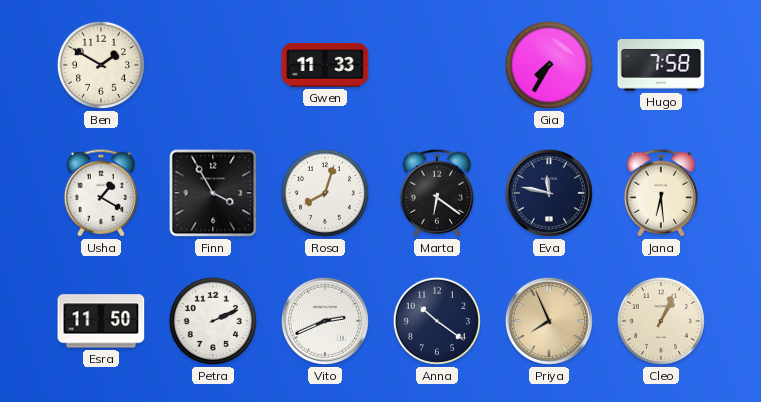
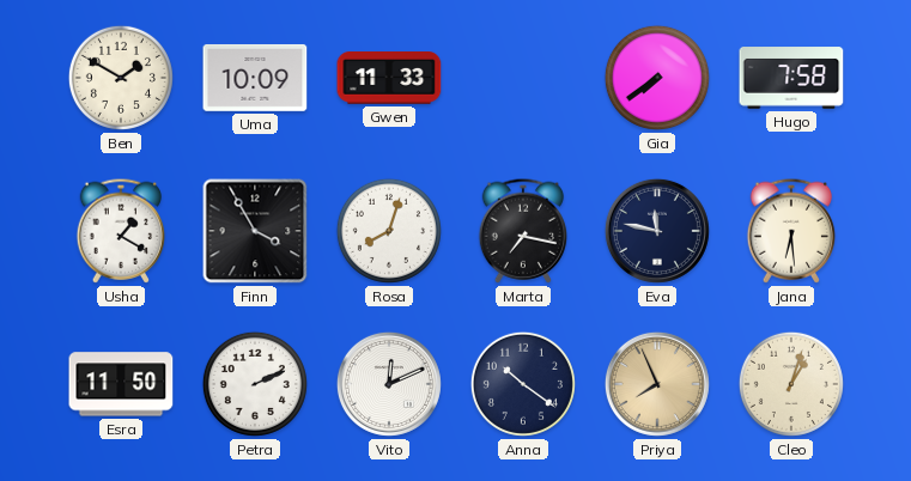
Uma: none -> 10:09
Gia: 7:35 -> 7:39
Marta: 6:21 -> 7:17
Vito: 2:41 -> 12:11
Cleo: 1:04 -> 1:03
